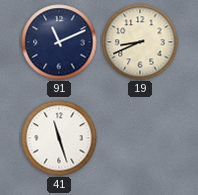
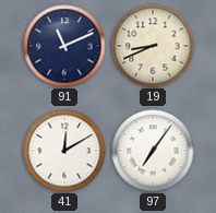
41: 11:27 -> 12:10
97: none -> 7:06
